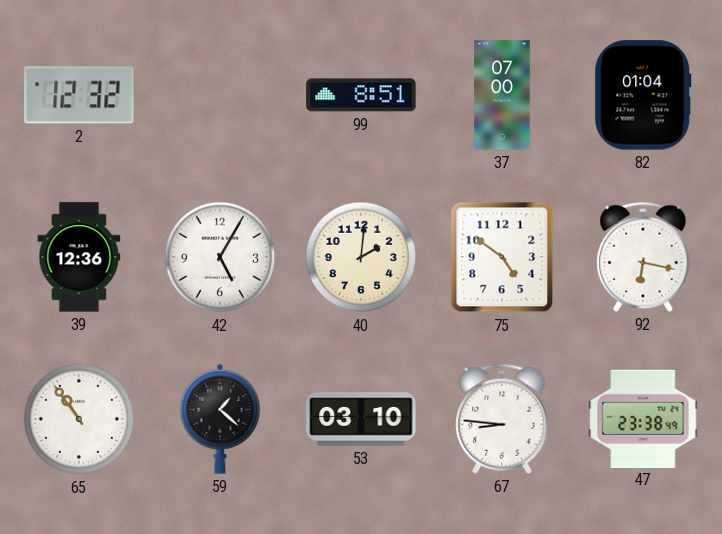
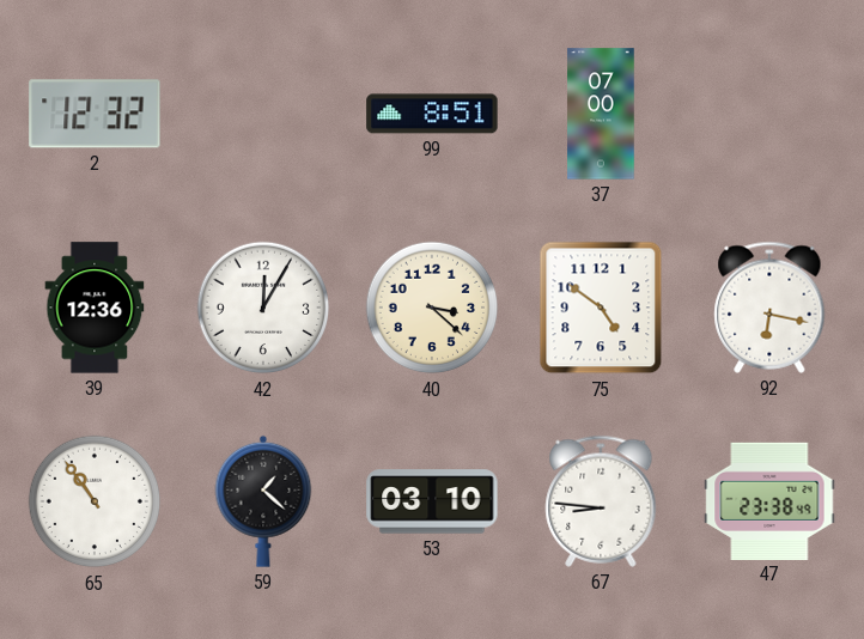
82: 01:04 -> none
42: 5:05 -> 12:05
40: 2:01 -> 3:22
